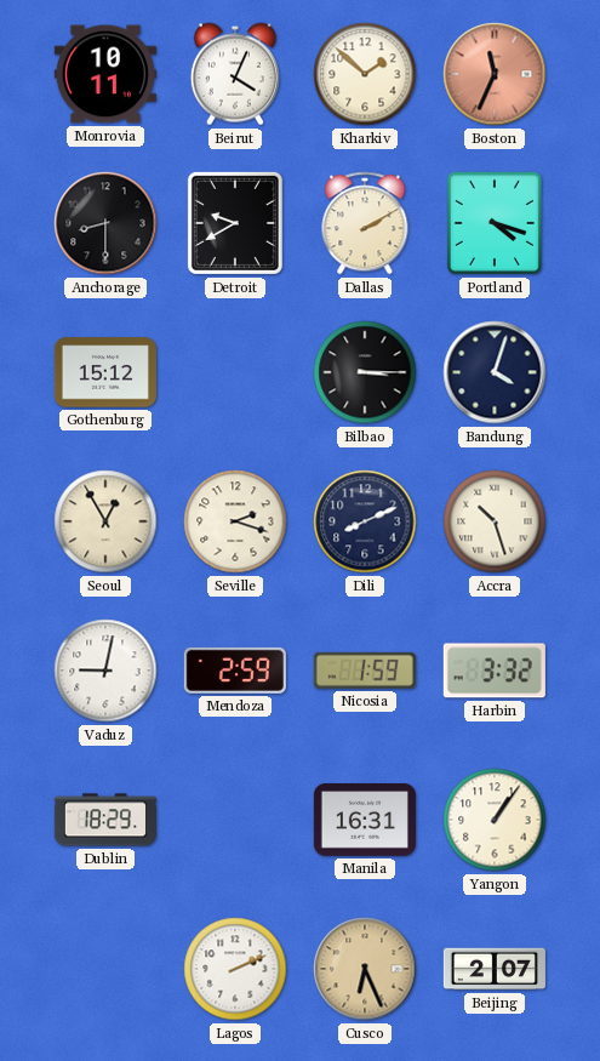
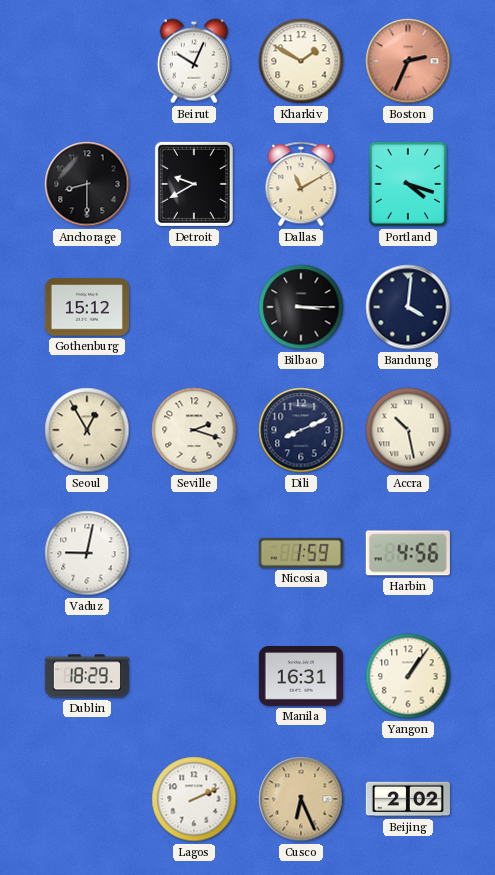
Monrovia: 10:11 -> none
Beirut: 4:04 -> 10:04
Kharkiv: 1:52 -> 1:50
Boston: 11:34 -> 2:34
Dallas: 2:10 -> 11:10
Bandung: 4:03 -> 4:01
Accra: 10:27 -> 10:28
Mendoza: 2:59 -> none
Harbin: 3:32 -> 4:56
Beijing: 2:07 -> 2:02
